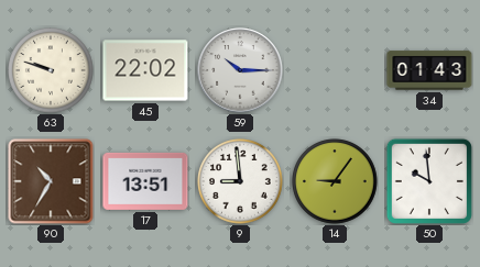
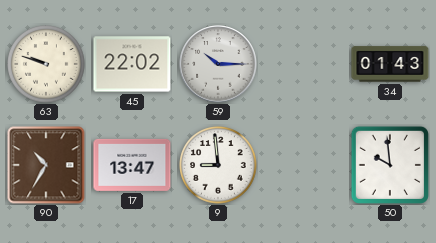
17: 13:51 -> 13:47
14: 9:06 -> none
